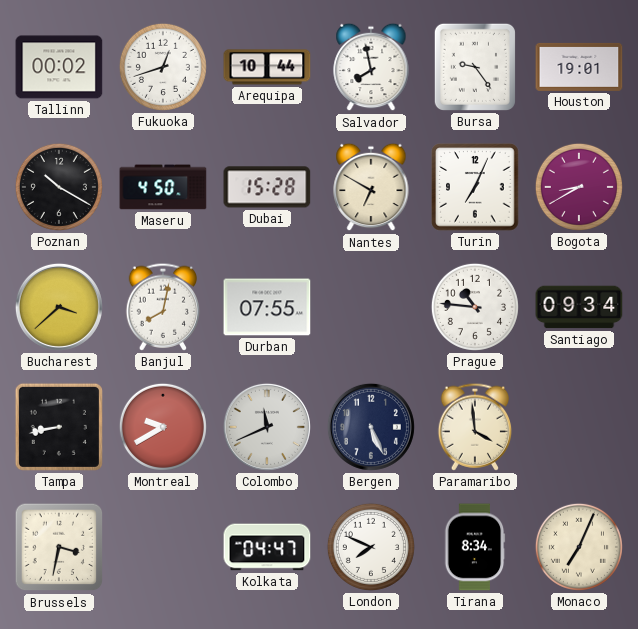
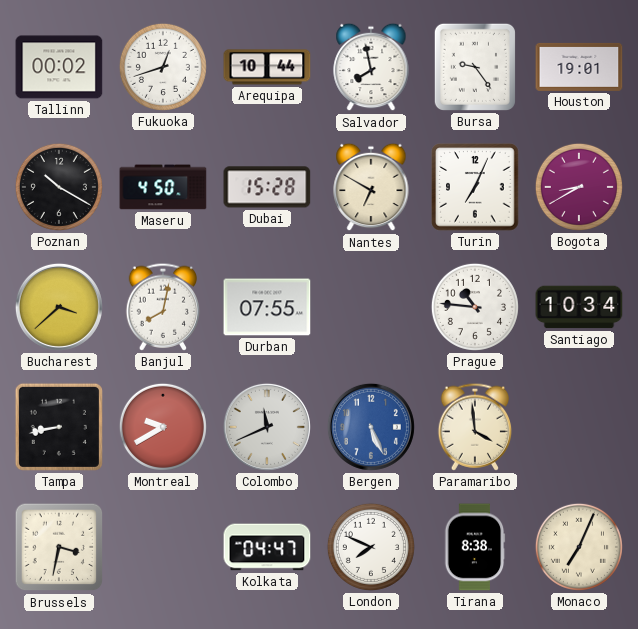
Santiago: 09:34 -> 10:34
Bergen dial: navy -> blue
Tirana: 8:34 -> 8:38
